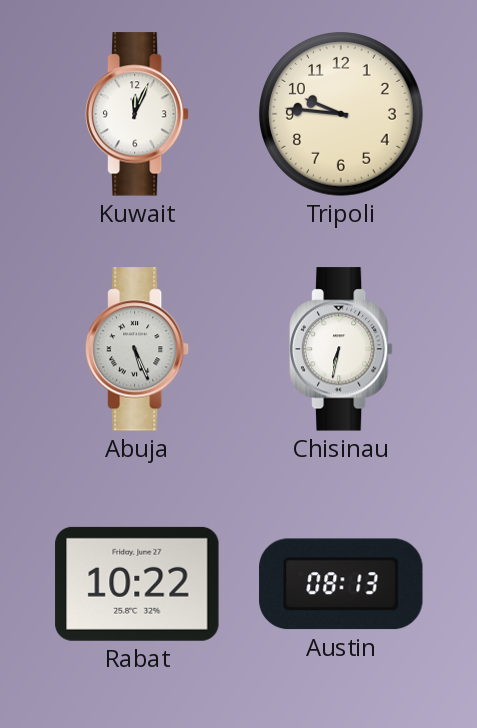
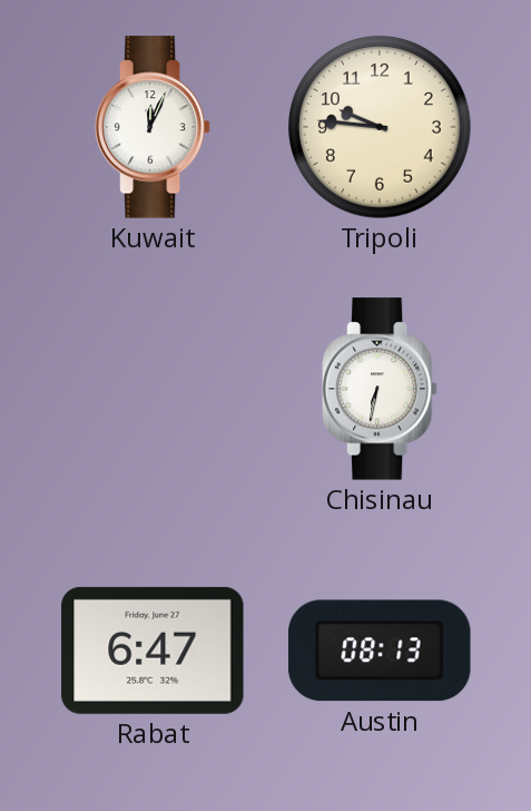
Abuja: 5:26 -> none
Rabat: 10:22 -> 6:47
